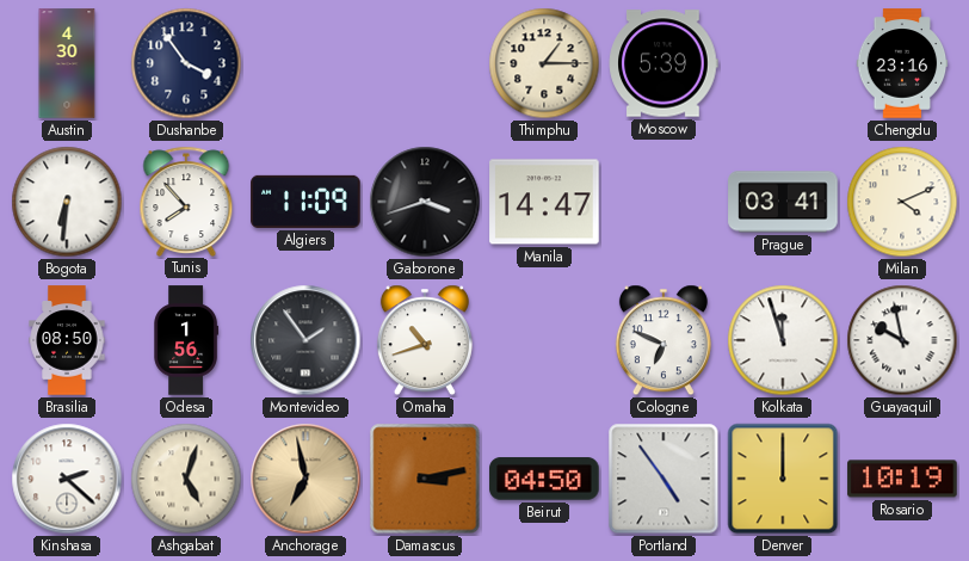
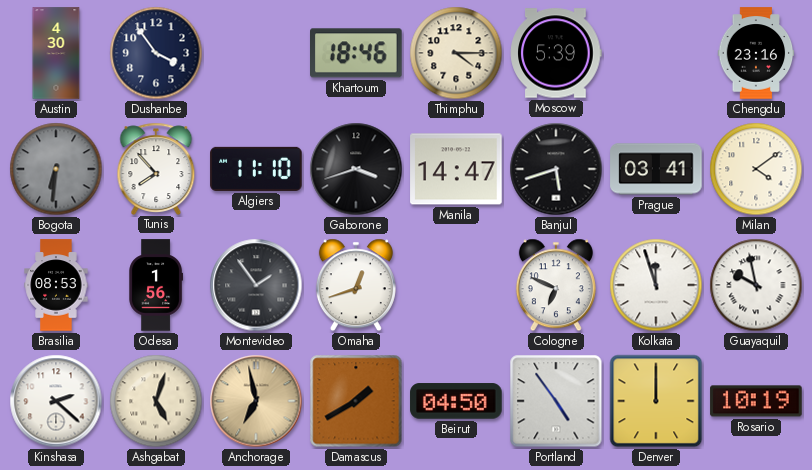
Khartoum: none -> 18:46
Thimphu: 1:15 -> 4:15
Bogota dial: white -> grey
Algiers: 11:09 -> 11:10
Banjul: none -> 5:42
Milan: 4:11 -> 4:09
Brasilia: 08:50 -> 08:53
Omaha: 10:42 -> 12:42
Damascus: 3:13 -> 1:40
